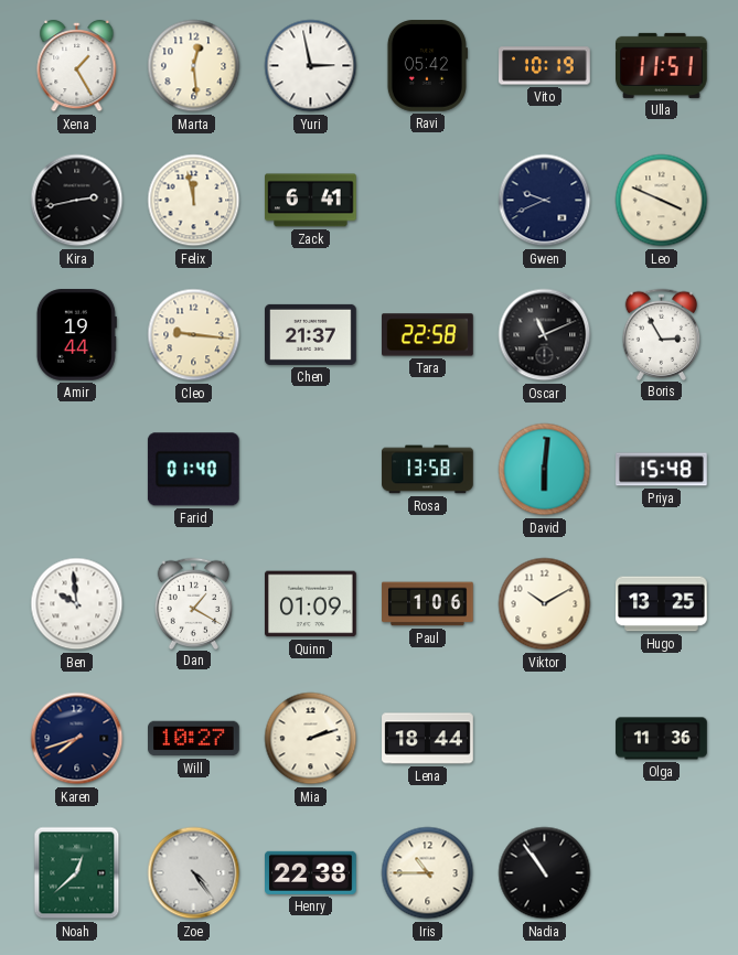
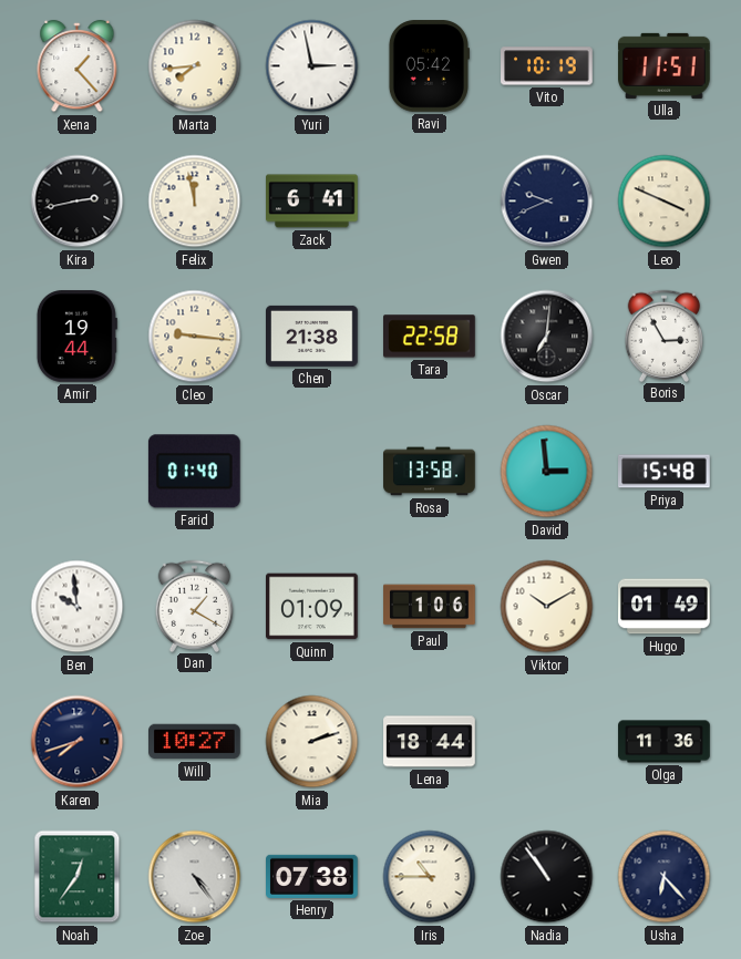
Xena: 1:25 -> 1:23
Marta: 12:29 -> 7:44
Chen: 21:37 -> 21:38
Oscar: 11:11 -> 7:01
David: 6:01 -> 2:59
Hugo: 13:25 -> 01:49
Noah: 12:38 -> 12:36
Henry: 22:38 -> 07:38
Usha: none -> 6:23
